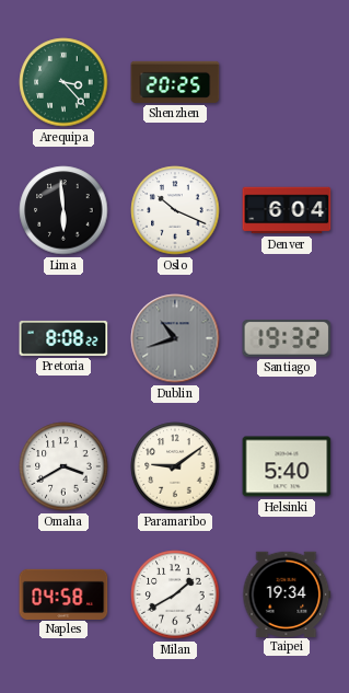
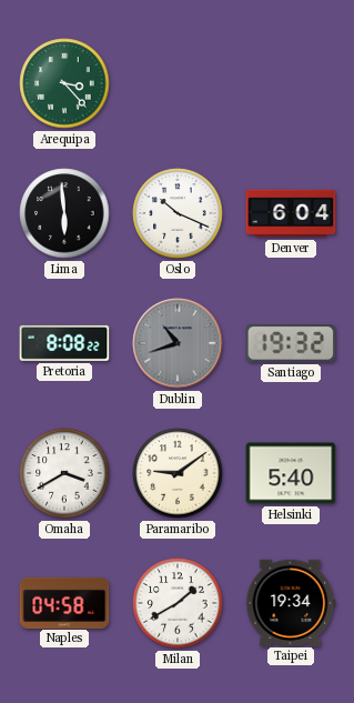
Shenzhen: 20:25 -> none
